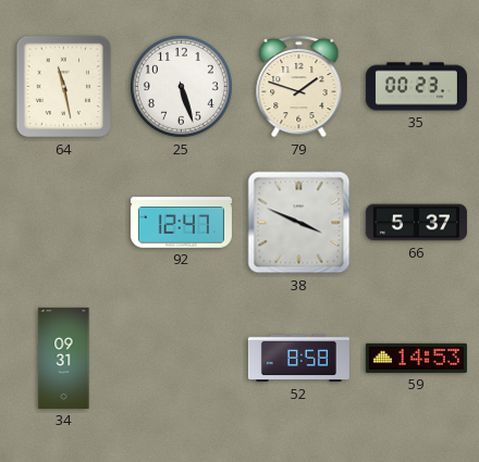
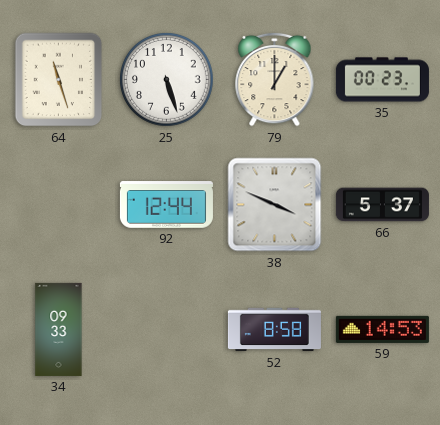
64: 11:28 -> 11:27
79: 1:48 -> 1:00
92: 12:47 -> 12:44
34: 09:31 -> 09:33
